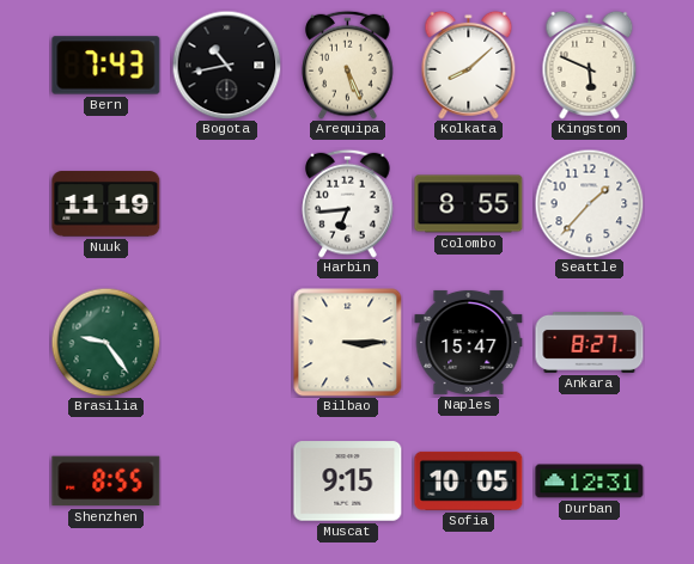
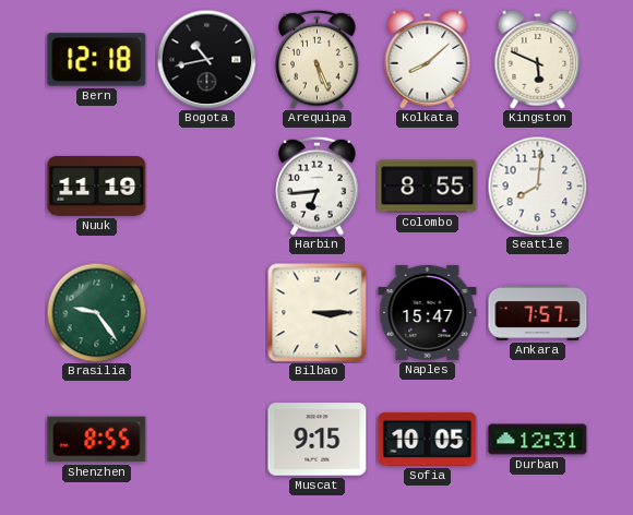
Bern: 7:43 -> 12:18
Seattle: 1:37 -> 8:01
Ankara: 8:27 -> 7:57
